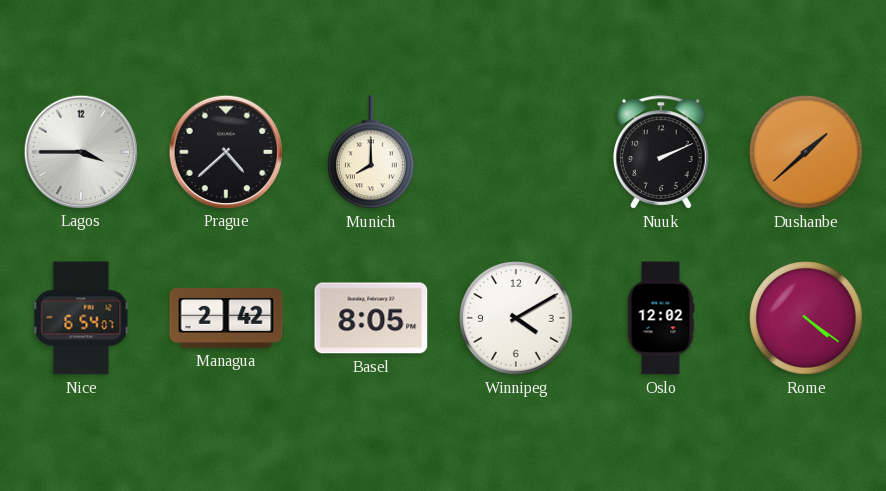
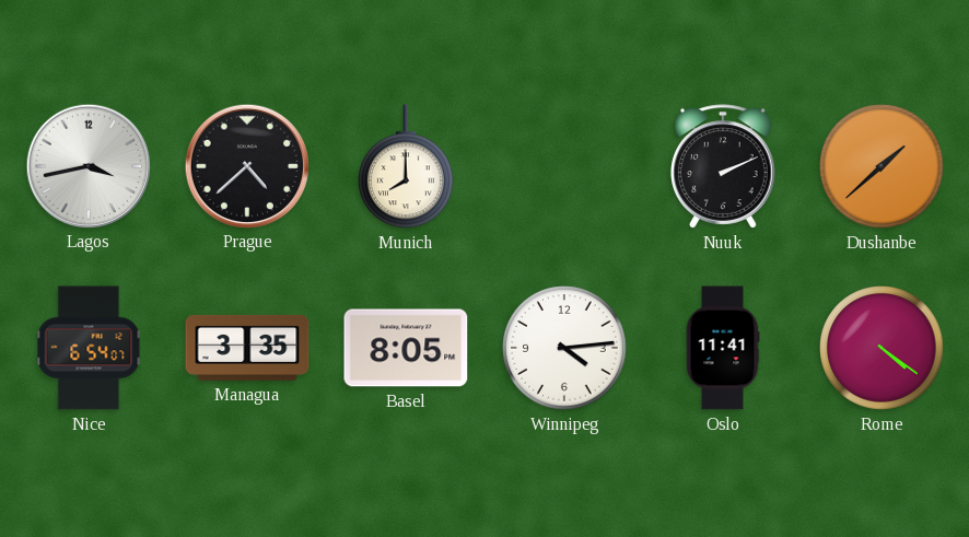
Lagos: 3:45 -> 3:43
Managua: 2:42 -> 3:35
Winnipeg: 4:10 -> 4:14
Oslo: 12:02 -> 11:41
